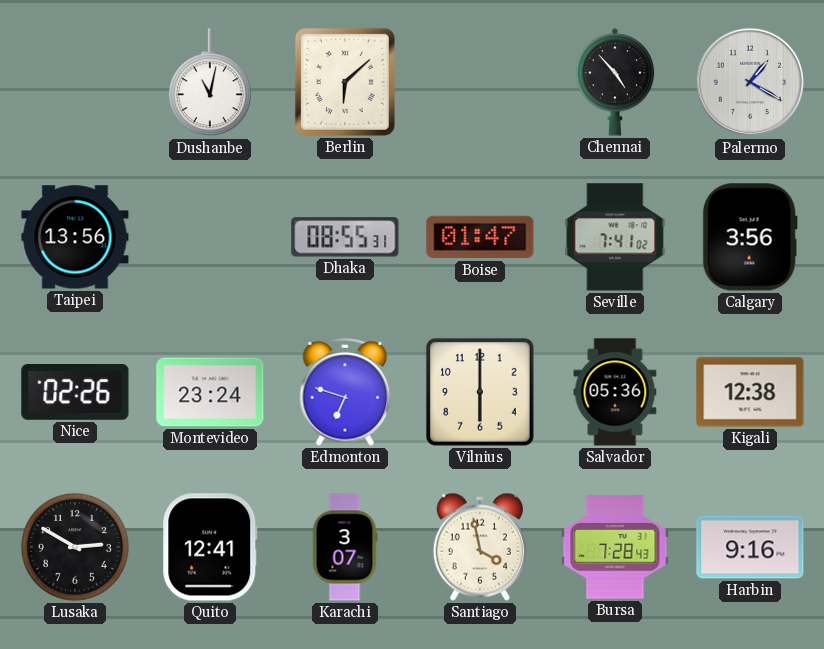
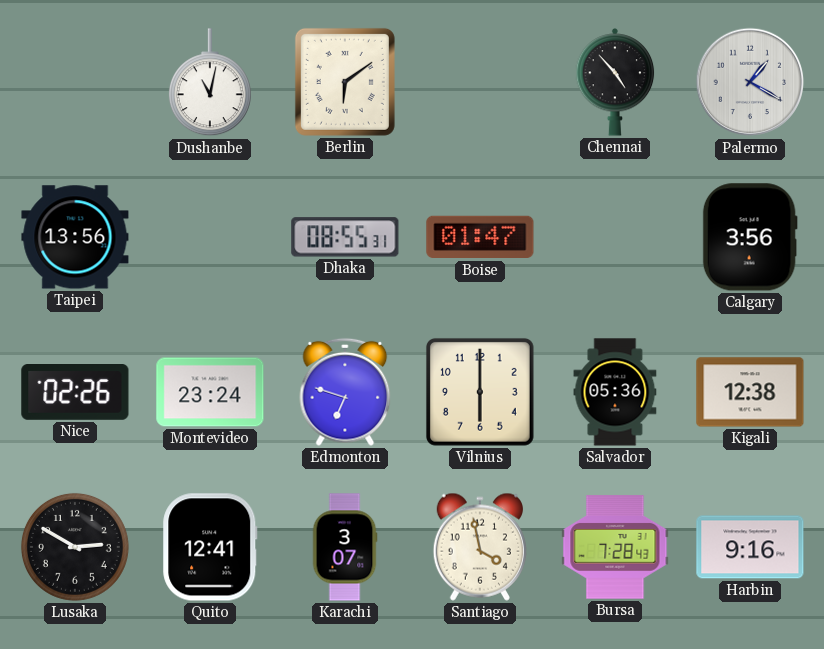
Berlin: 6:08 -> 6:09
Seville: 7:41 -> none
